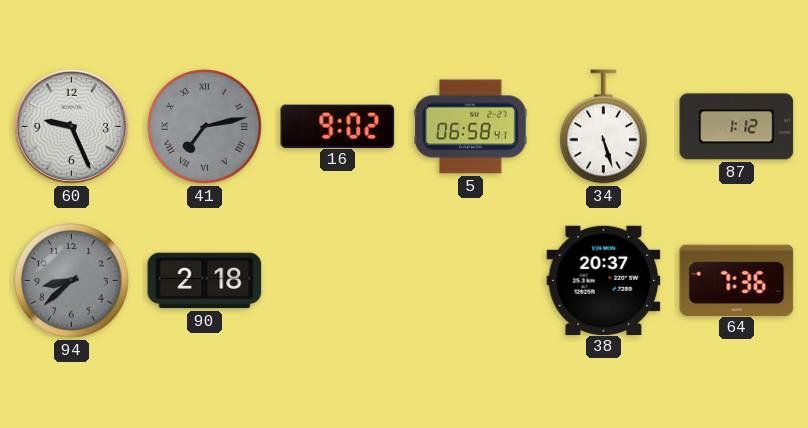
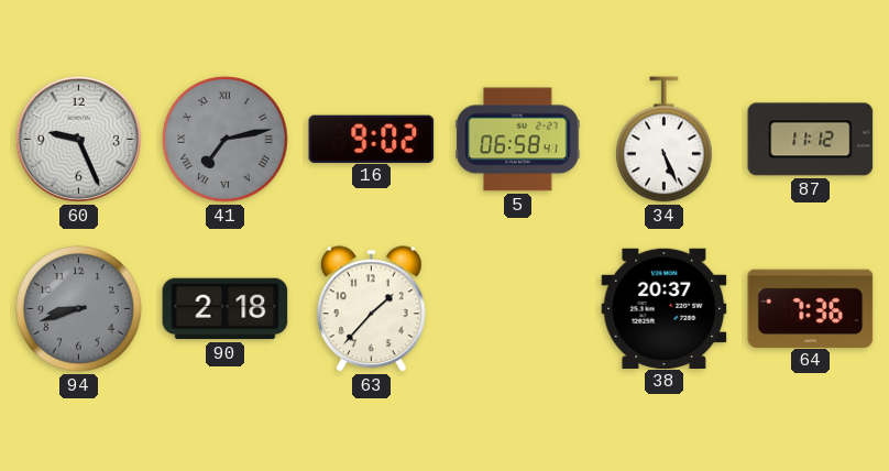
34: 5:27 -> 5:26
87: 1:12 -> 11:12
94: 8:38 -> 8:42
63: none -> 1:37
